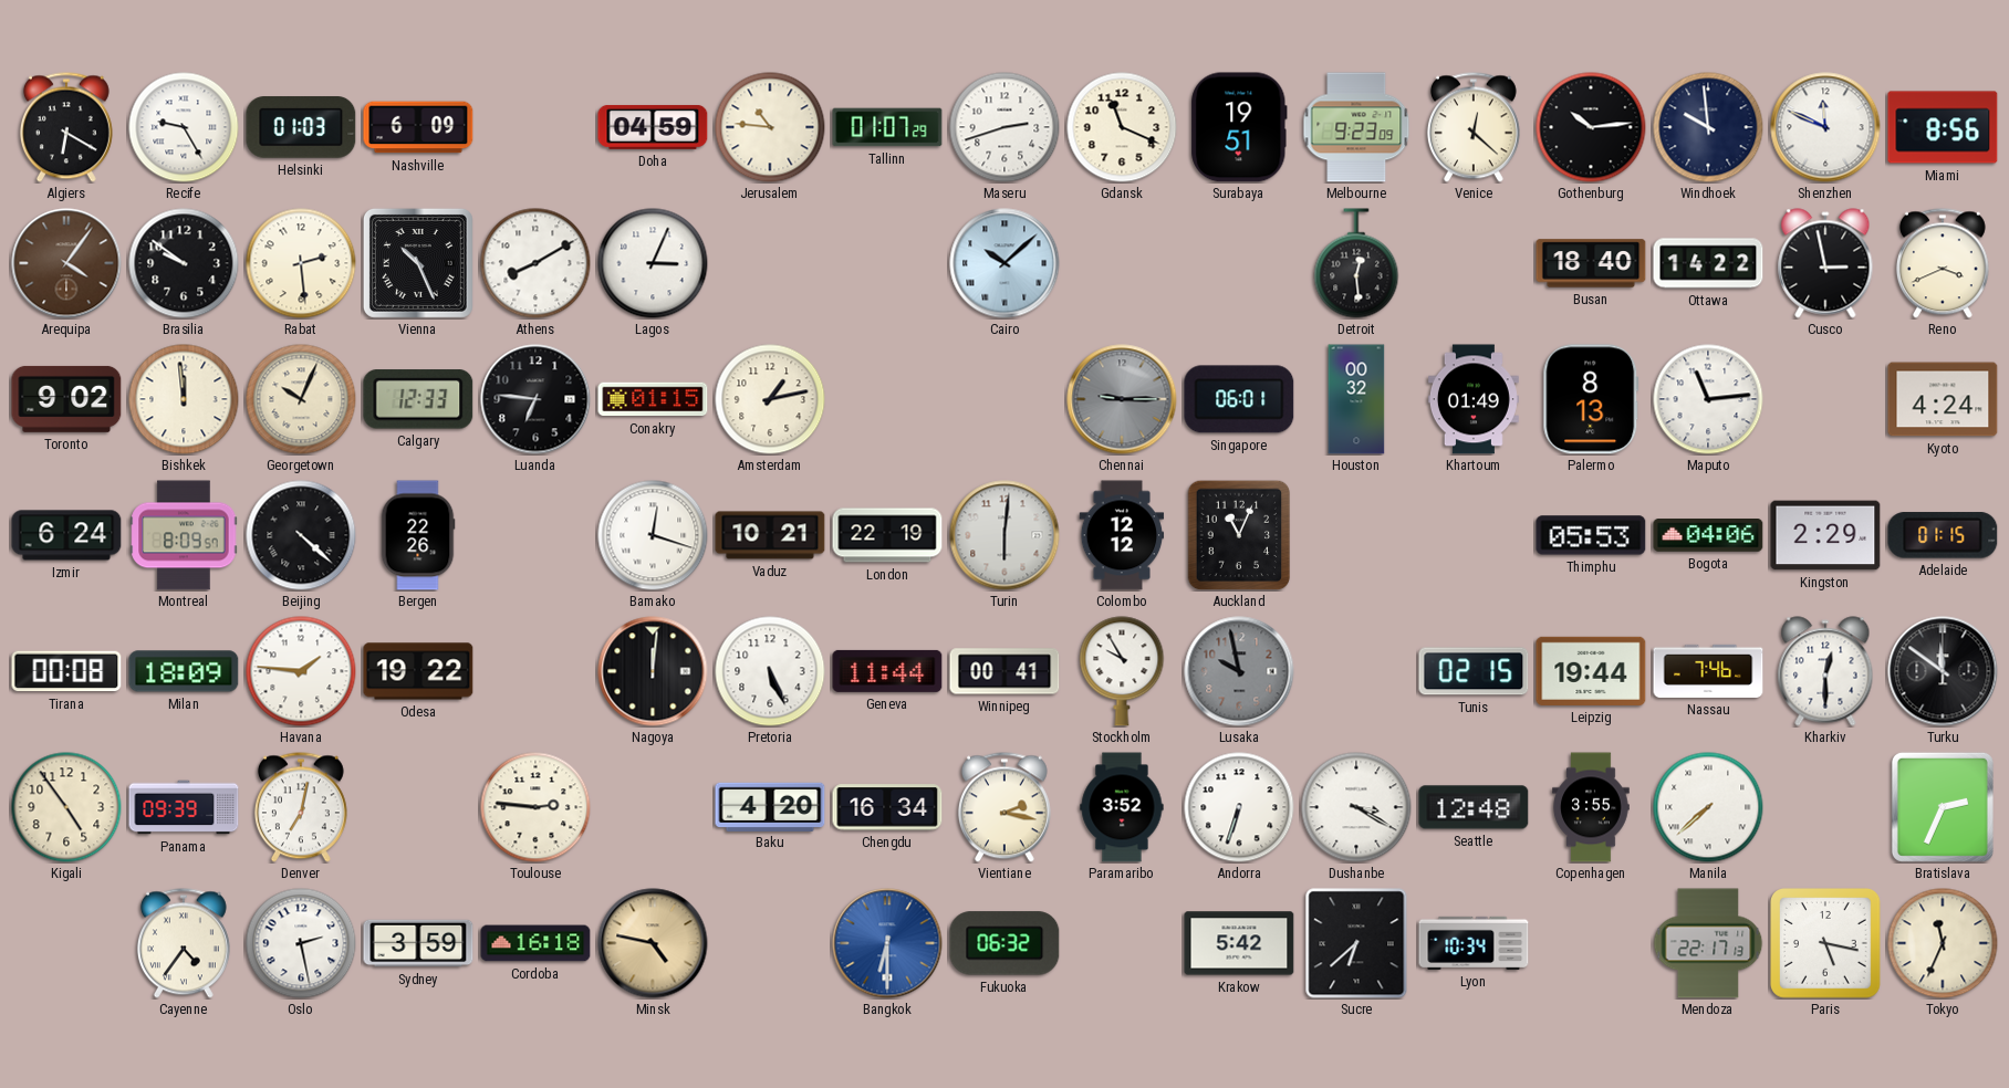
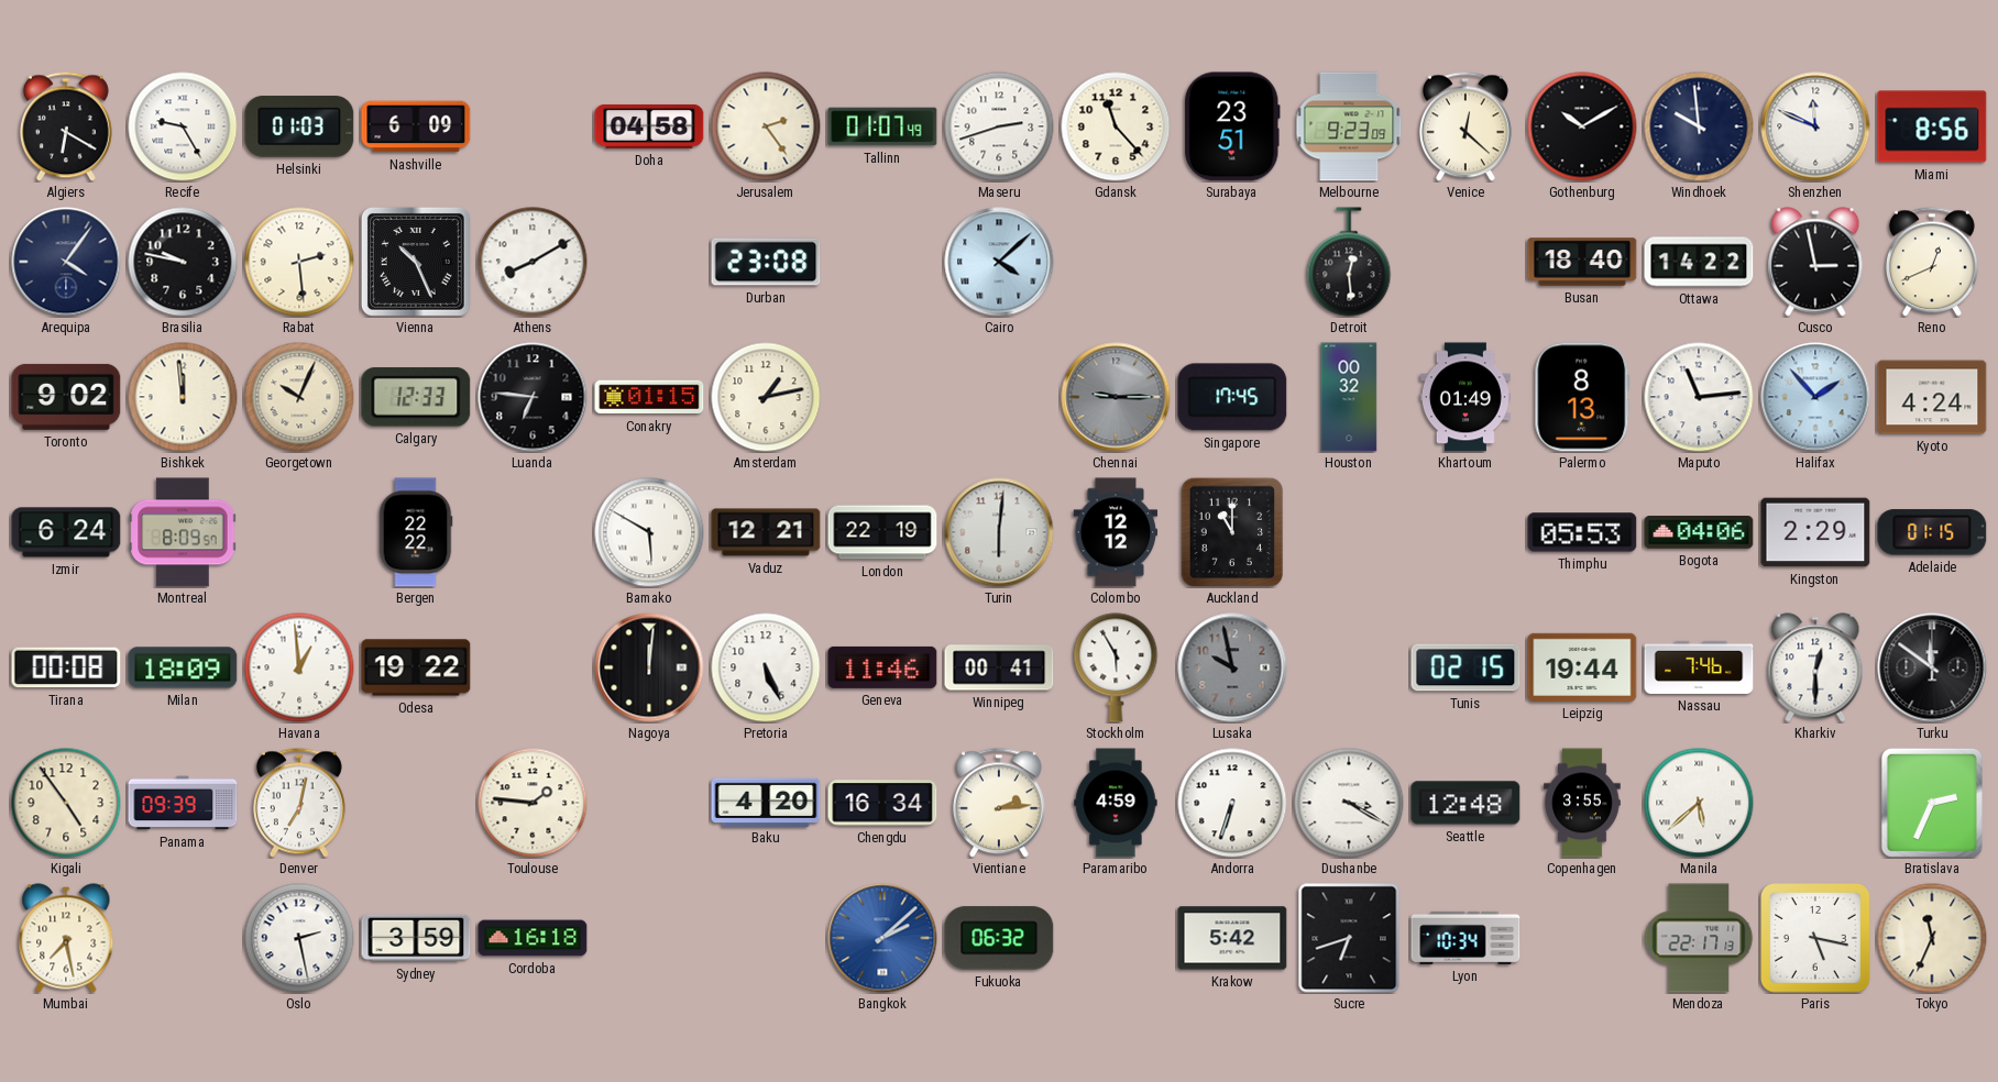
Doha: 04:59 -> 04:58
Jerusalem: 10:46 -> 2:24
Tallinn: 01:07:29 -> 01:07:49
Gdansk: 11:19 -> 11:23
Surabaya: 19:51 -> 23:51
Gothenburg: 10:14 -> 10:10
Arequipa dial: brown -> navy
Brasilia: 9:51 -> 9:47
Lagos: 3:04 -> none
Durban: none -> 23:08
Cairo: 10:08 -> 4:08
Reno: 3:41 -> 12:41
Singapore: 06:01 -> 17:45
Halifax: none -> 1:53
Beijing: 4:22 -> none
Bergen: 22:26 -> 22:22
Bamako: 12:18 -> 5:50
Vaduz: 10:21 -> 12:21
Auckland: 11:04 -> 11:00
Havana: 1:46 -> 12:59
Geneva: 11:44 -> 11:46
Stockholm: 9:55 -> 5:55
Toulouse: 2:46 -> 1:46
Vientiane: 2:17 -> 2:14
Paramaribo: 3:52 -> 4:59
Manila: 7:38 -> 5:38
Mumbai: none -> 7:28
Cayenne: 4:36 -> none
Minsk: 4:47 -> none
Bangkok: 6:30 -> 2:08
Sucre: 6:38 -> 6:42
